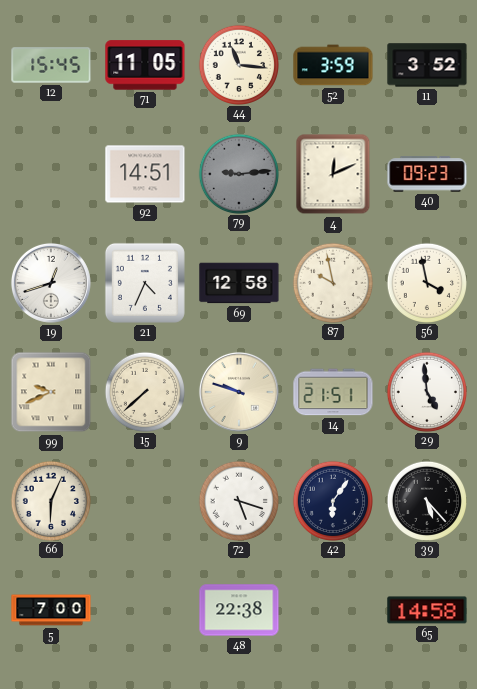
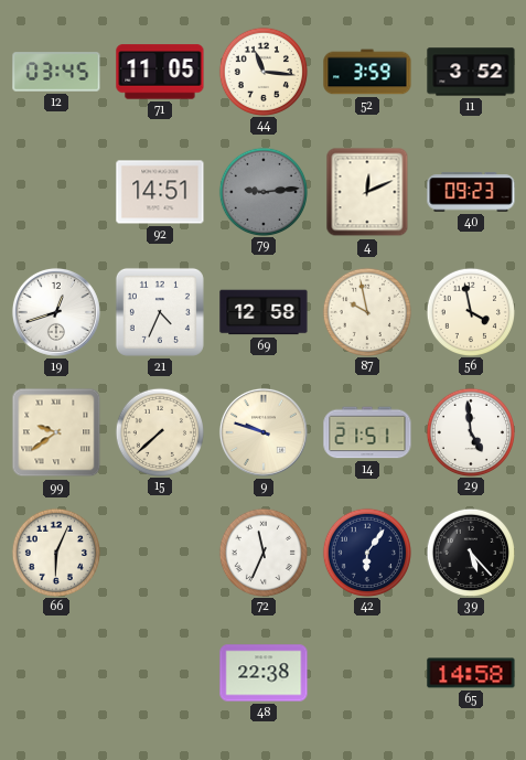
12: 15:45 -> 03:45
99: 9:41 -> 9:39
72: 5:18 -> 11:34
5: 7:00 -> none
